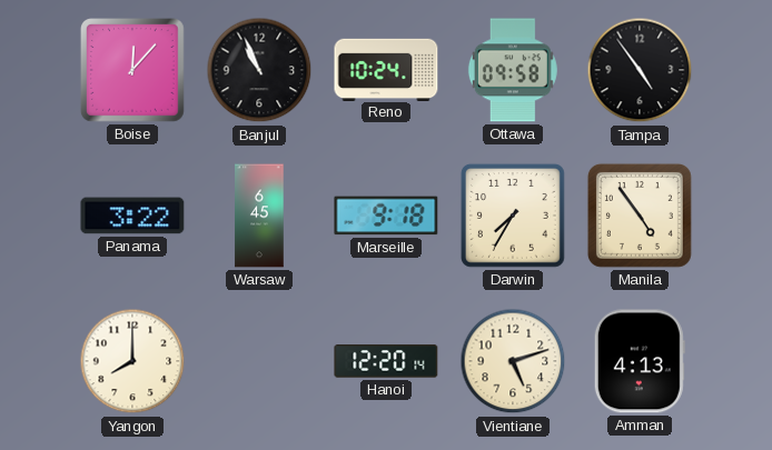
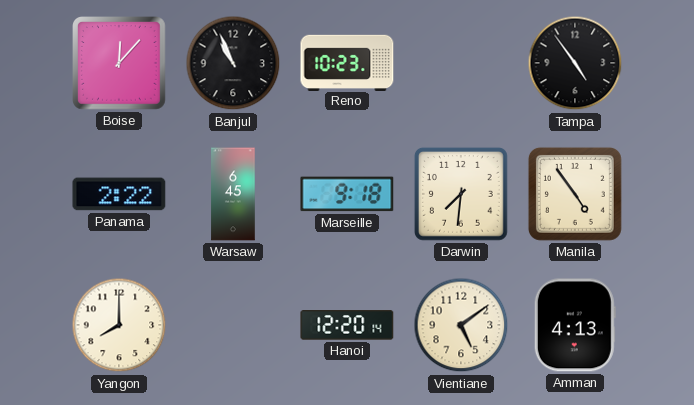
Reno: 10:24 -> 10:23
Ottawa: 09:58 -> none
Panama: 3:22 -> 2:22
Darwin: 7:35 -> 7:31
Vientiane: 5:12 -> 5:09
